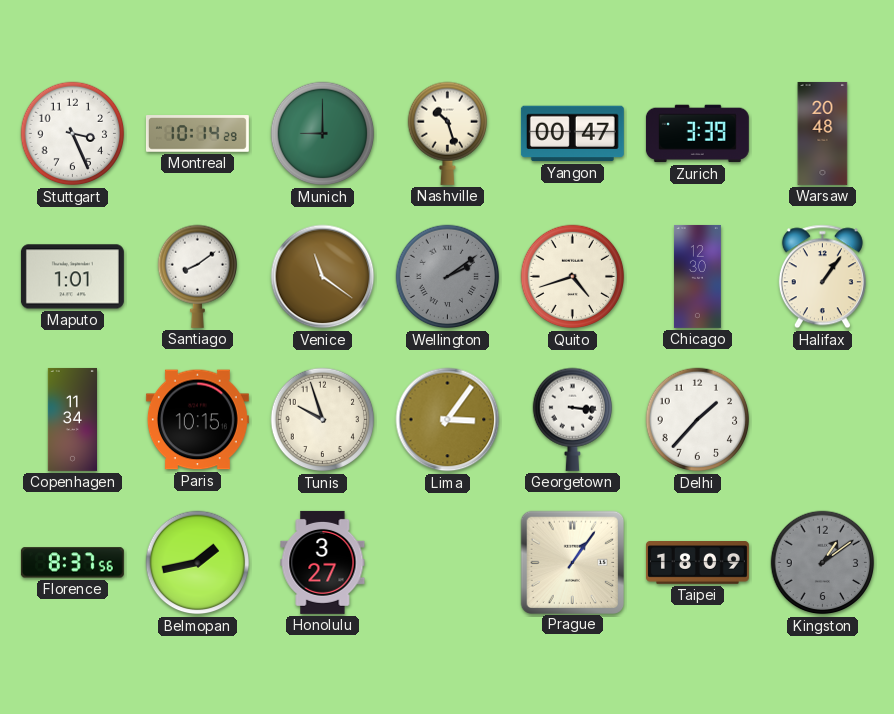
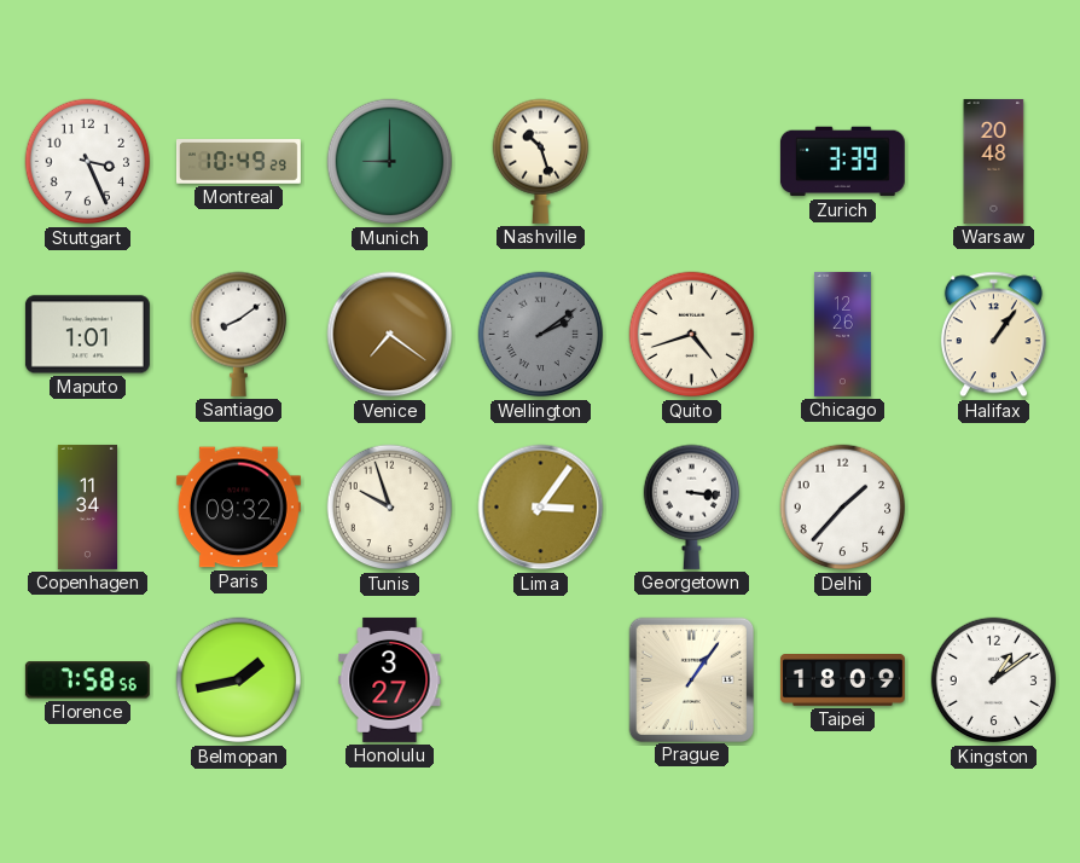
Montreal: 10:14 -> 10:49
Yangon: 00:47 -> none
Venice: 11:21 -> 7:21
Chicago: 12:30 -> 12:26
Paris: 10:15 -> 09:32
Florence: 8:37 -> 7:58
Kingston dial: grey -> white
